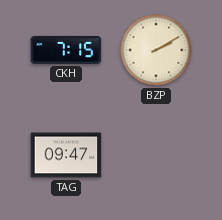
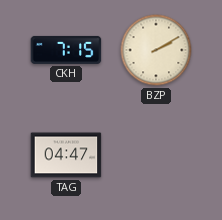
TAG: 09:47 -> 04:47
